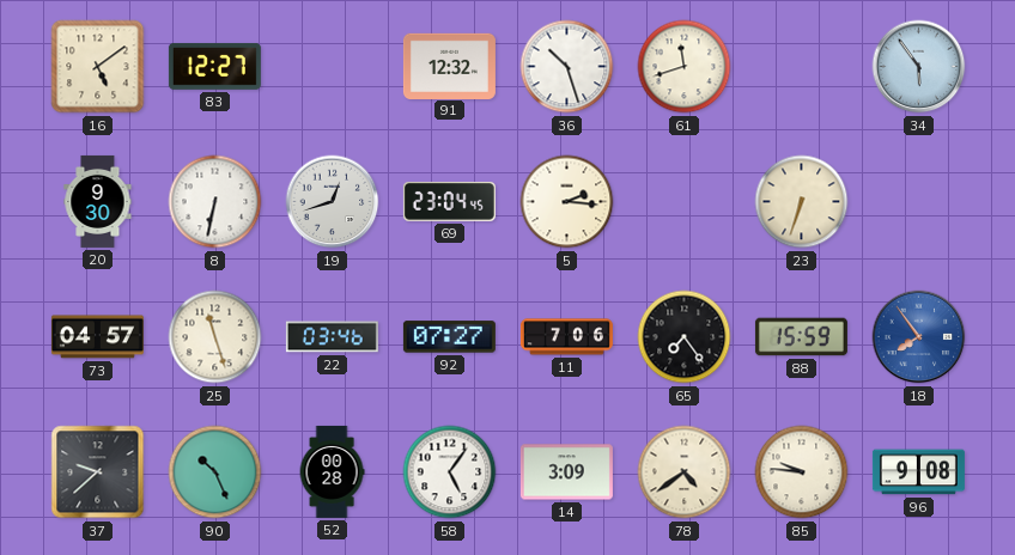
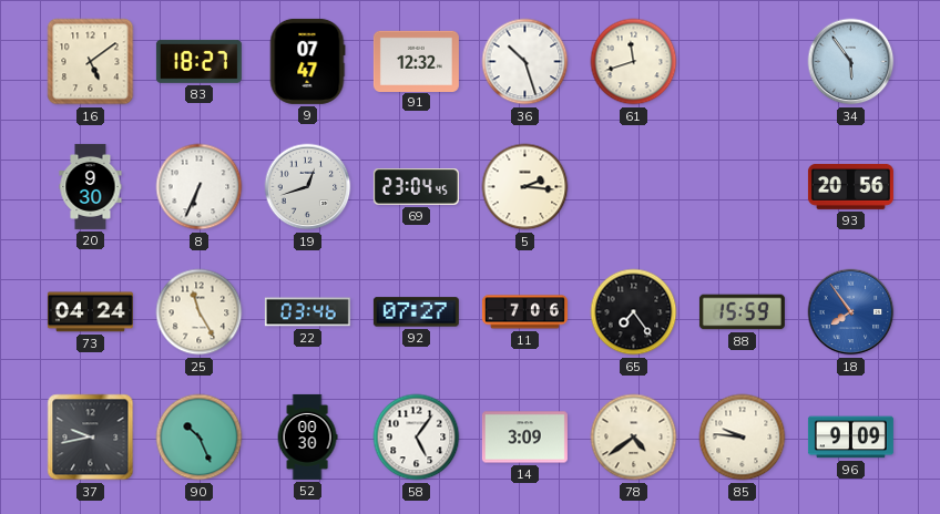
83: 12:27 -> 18:27
9: none -> 07:47
8: 6:32 -> 6:34
23: 6:33 -> none
93: none -> 20:56
73: 04:57 -> 04:24
25: 11:27 -> 11:25
37: 9:38 -> 9:43
52: 00:28 -> 00:30
96: 9:08 -> 9:09
